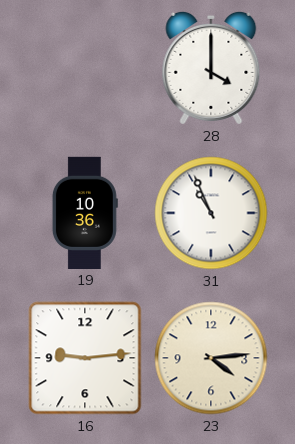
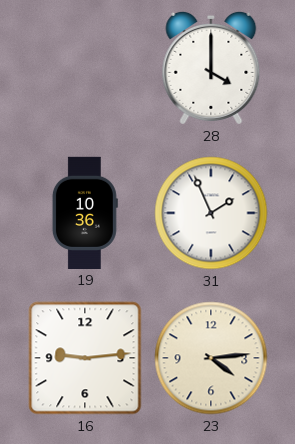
31: 10:56 -> 1:56
